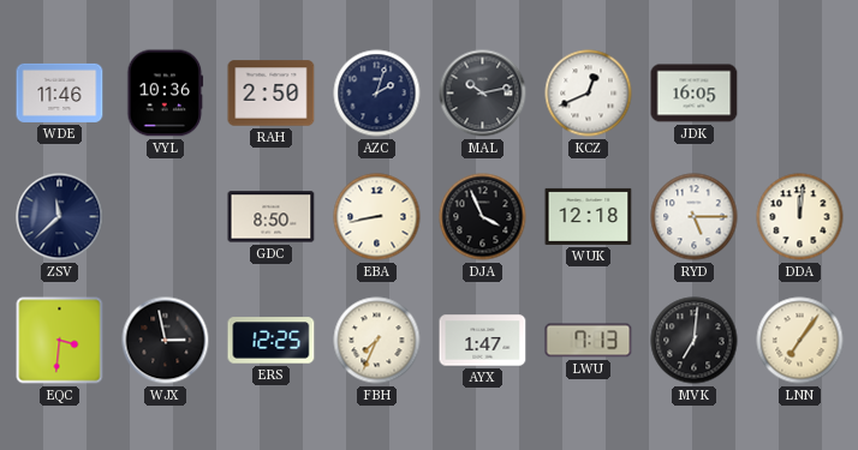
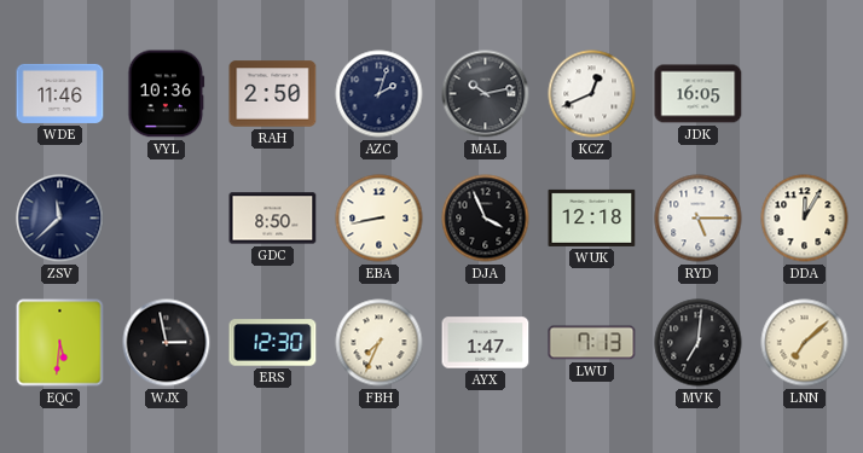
DDA: 12:01 -> 12:05
EQC: 3:31 -> 5:31
ERS: 12:25 -> 12:30
LNN: 7:06 -> 7:08
